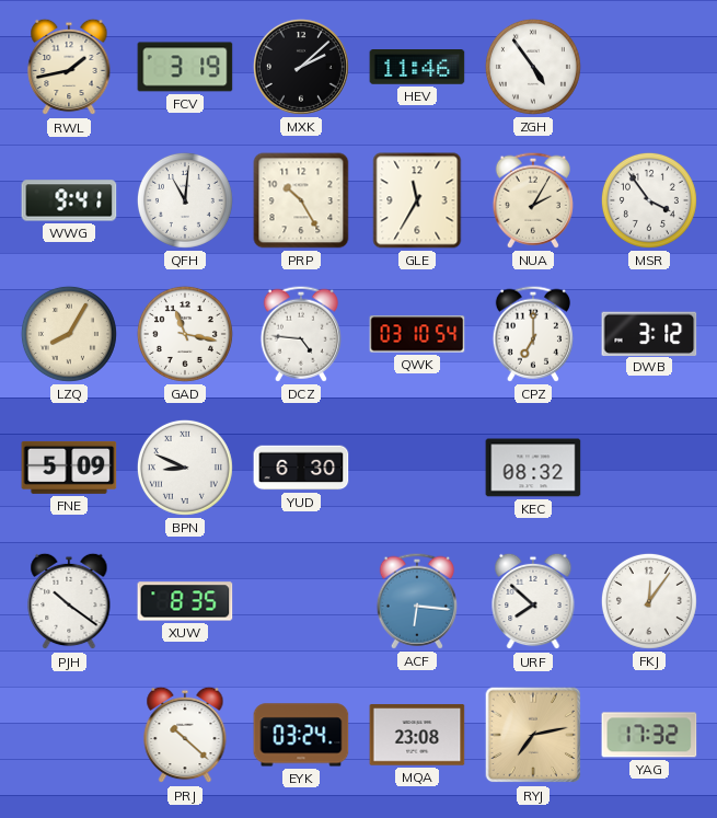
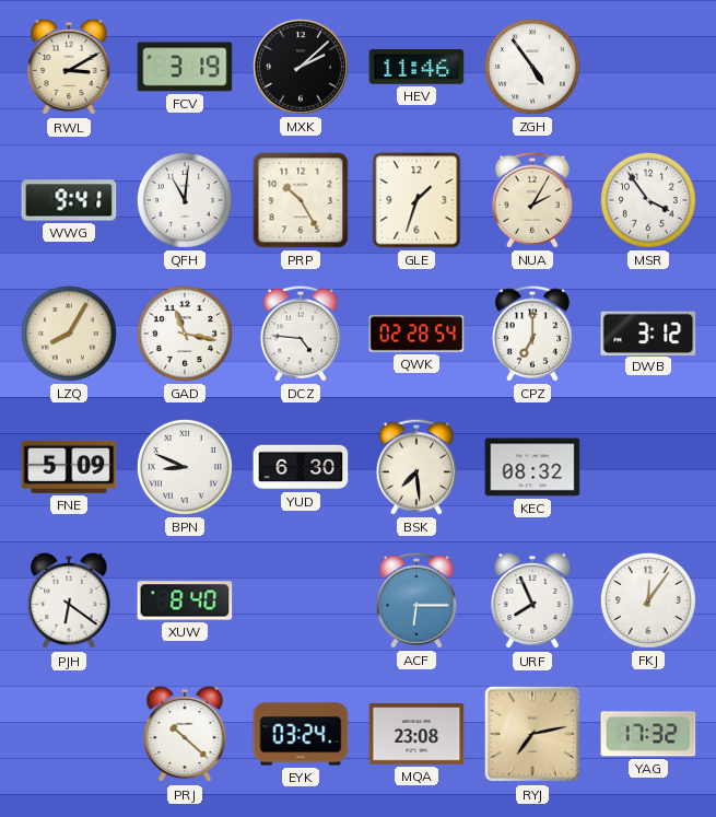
RWL: 1:43 -> 3:10
GLE: 11:35 -> 1:33
QWK: 03:10 -> 02:28
BSK: none -> 7:29
PJH: 10:21 -> 6:21
XUW: 8:35 -> 8:40
ACF: 6:16 -> 6:15
URF: 7:52 -> 7:56
